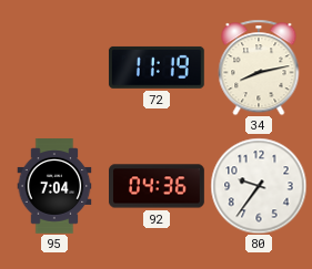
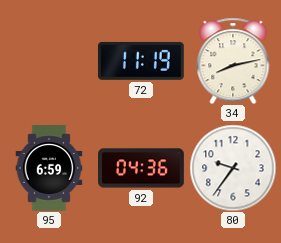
95: 7:04 -> 6:59
